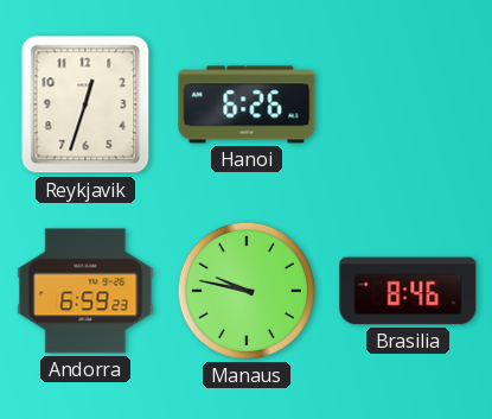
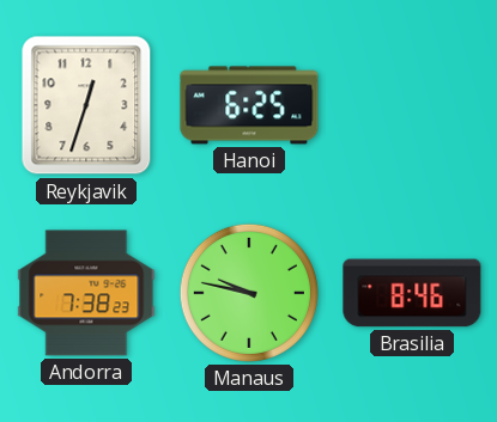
Hanoi: 6:26 -> 6:25
Andorra: 6:59 -> 7:38
